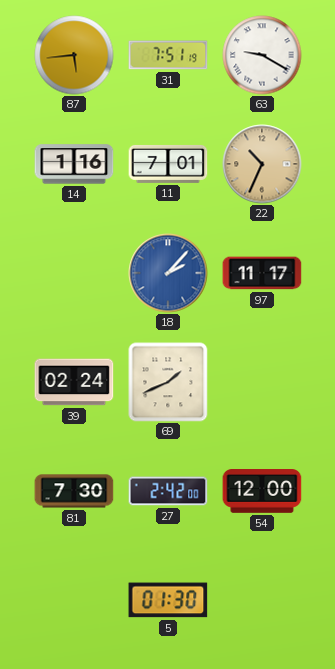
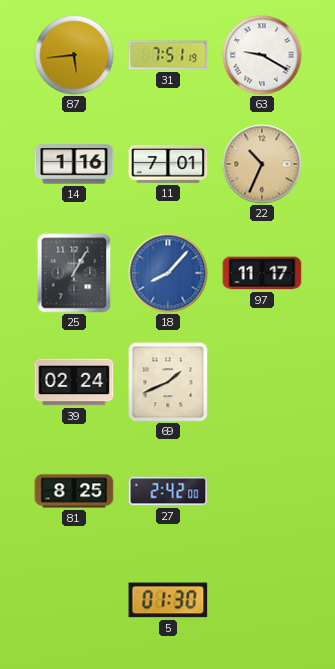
25: none -> 1:05
18: 2:07 -> 8:07
81: 7:30 -> 8:25
54: 12:00 -> none
